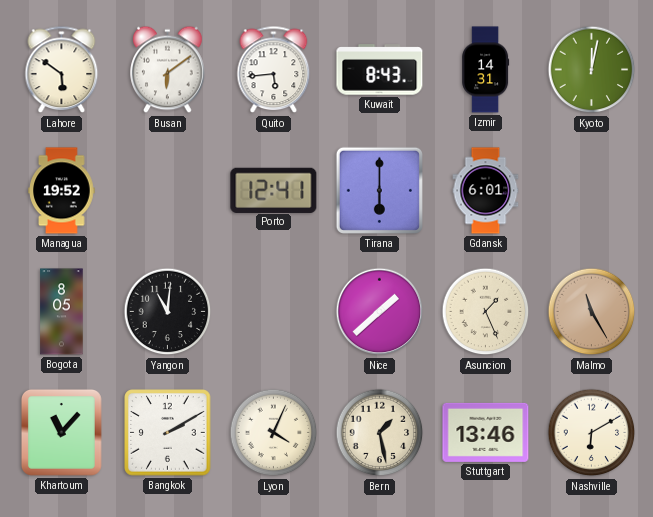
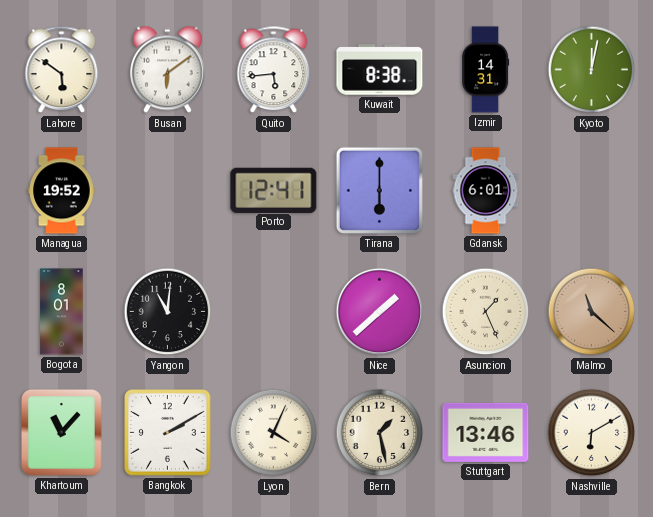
Kuwait: 8:43 -> 8:38
Bogota: 8:05 -> 8:01
Malmo: 11:25 -> 11:22
